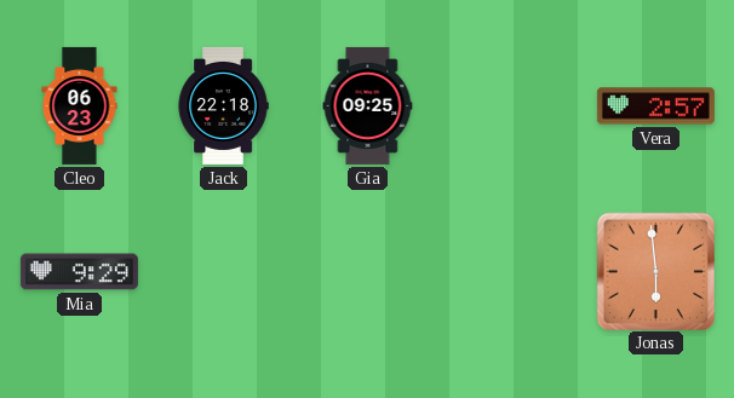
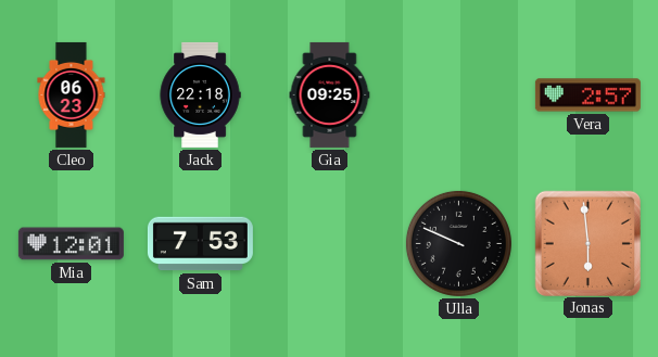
Mia: 9:29 -> 12:01
Sam: none -> 7:53
Ulla: none -> 9:49
